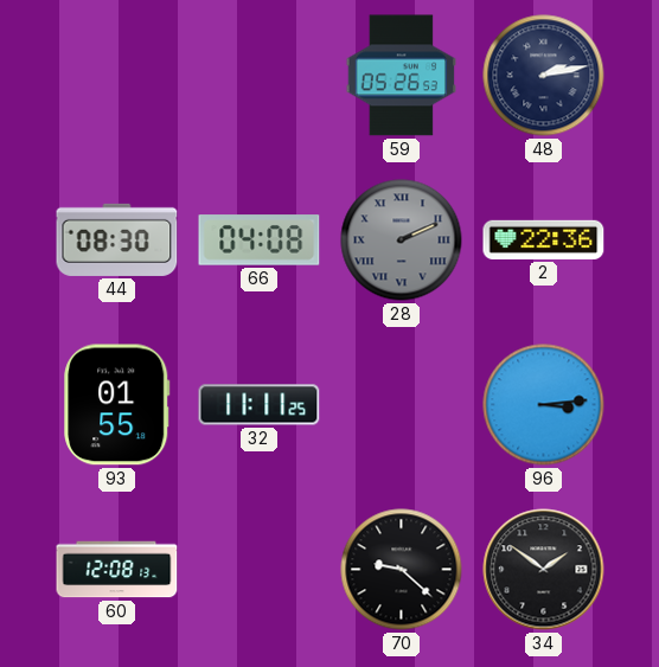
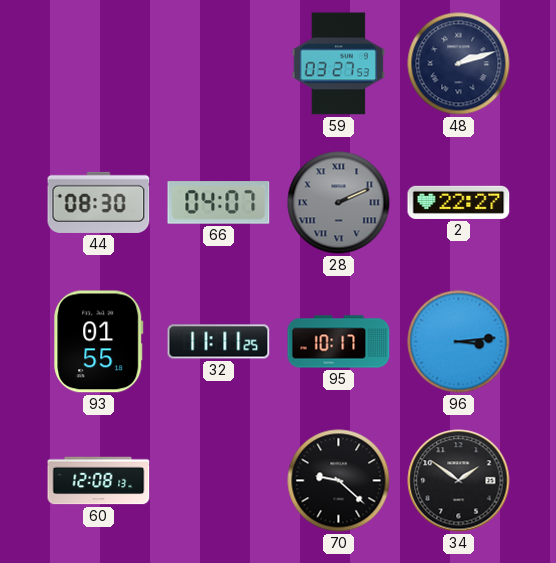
59: 05:26 -> 03:27
48: 2:13 -> 2:12
66: 04:08 -> 04:07
2: 22:36 -> 22:27
95: none -> 10:17
